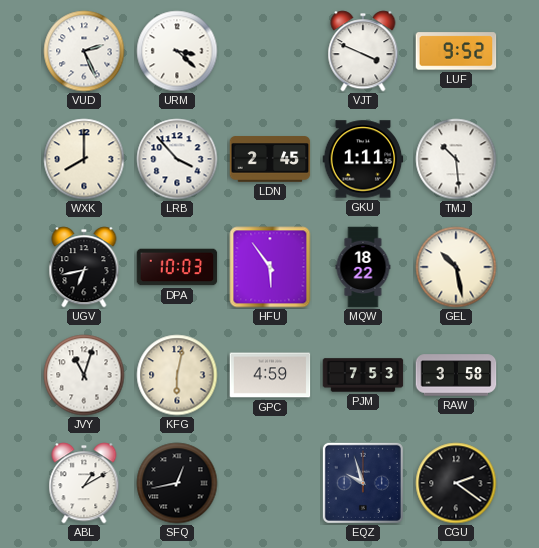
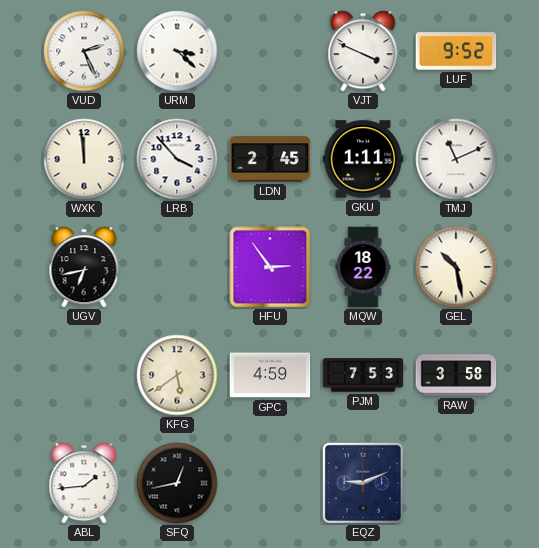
WXK: 8:00 -> 11:59
TMJ: 10:29 -> 11:11
DPA: 10:03 -> none
HFU: 5:54 -> 2:54
JVY: 11:03 -> none
KFG: 6:02 -> 5:39
ABL: 1:10 -> 1:44
EQZ: 9:57 -> 9:11
CGU: 2:21 -> none
